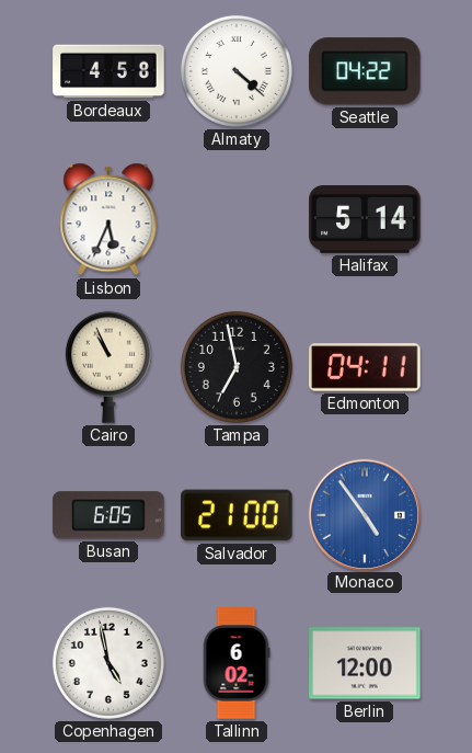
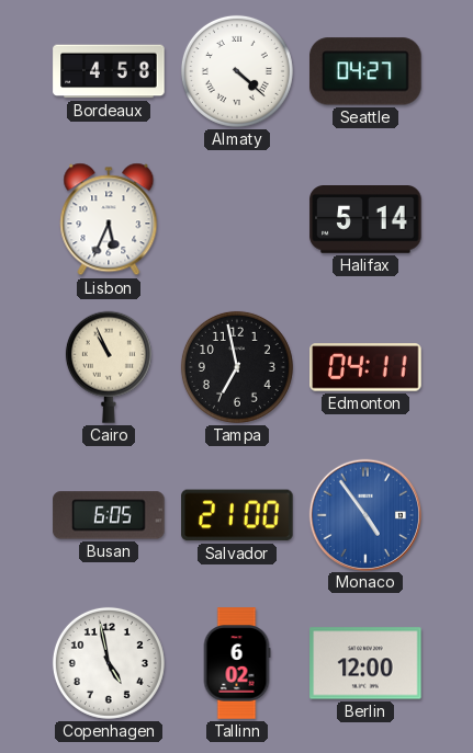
Seattle: 04:22 -> 04:27
